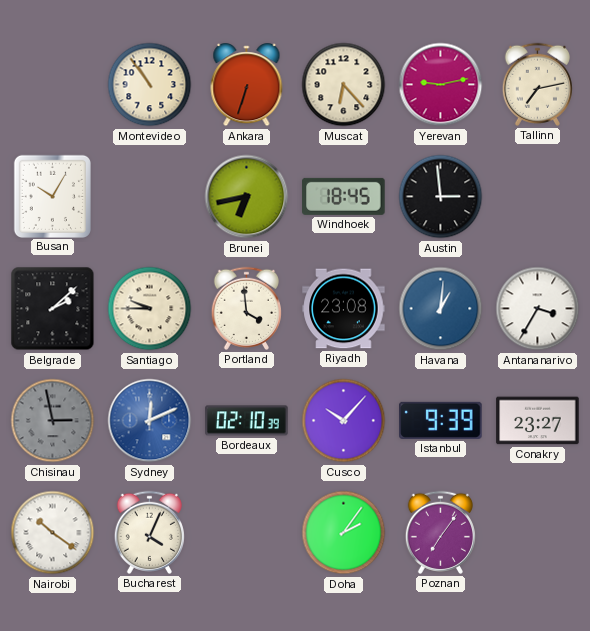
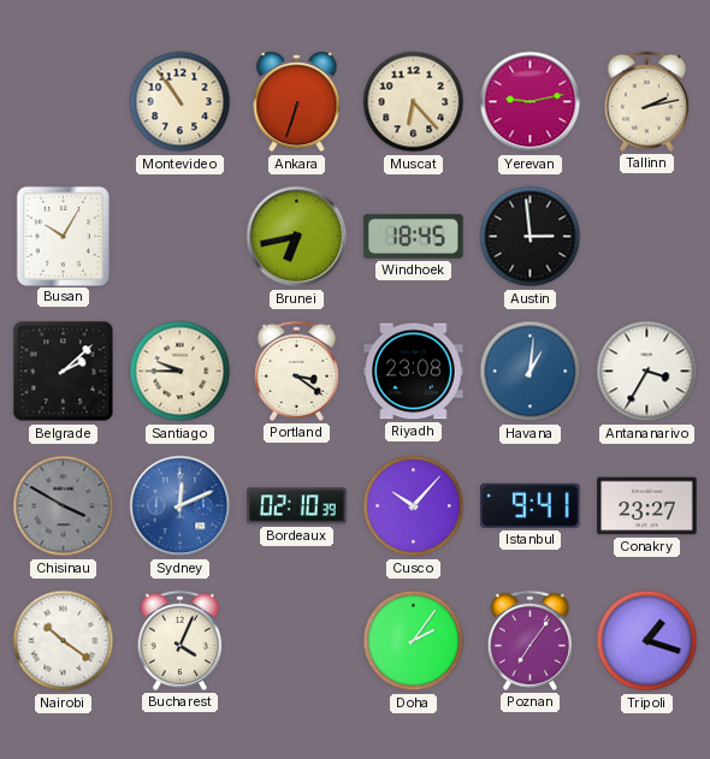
Tallinn: 7:13 -> 2:13
Portland: 3:59 -> 3:21
Chisinau: 2:58 -> 3:50
Istanbul: 9:39 -> 9:41
Tripoli: none -> 1:18
